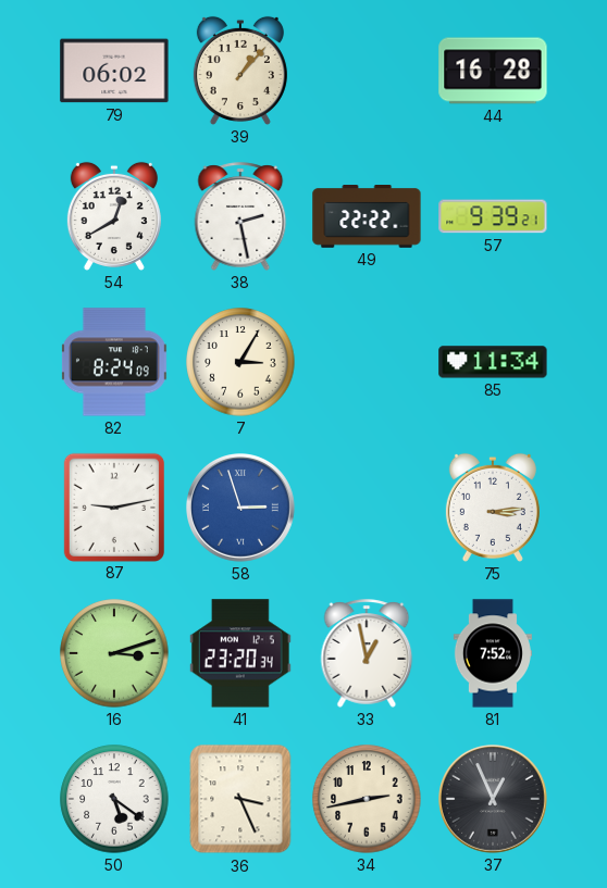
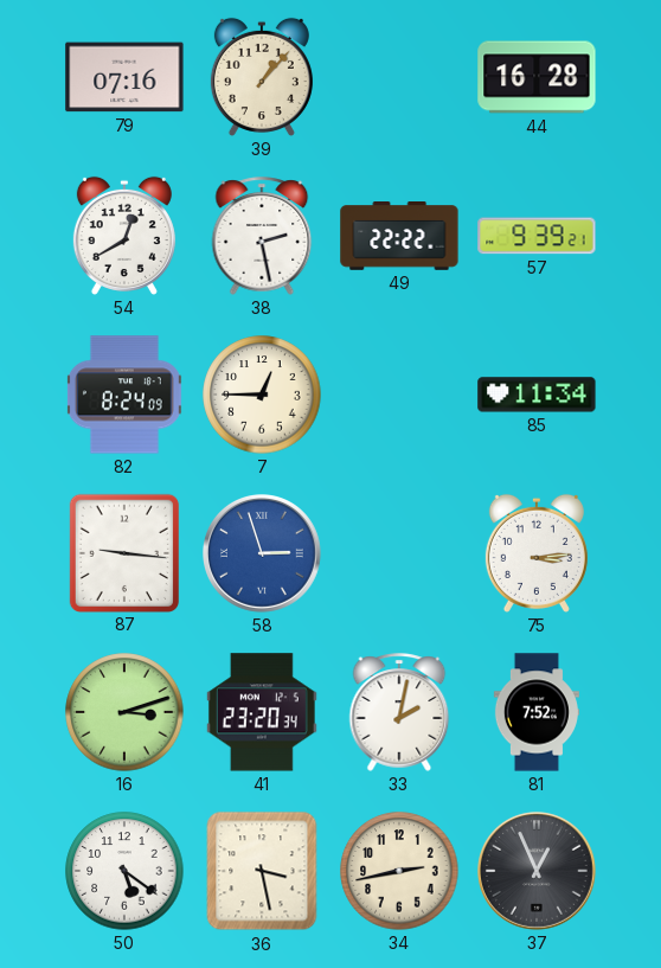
79: 06:02 -> 07:16
7: 3:05 -> 12:45
87: 9:13 -> 9:16
33: 12:58 -> 2:02
36: 3:26 -> 3:28
